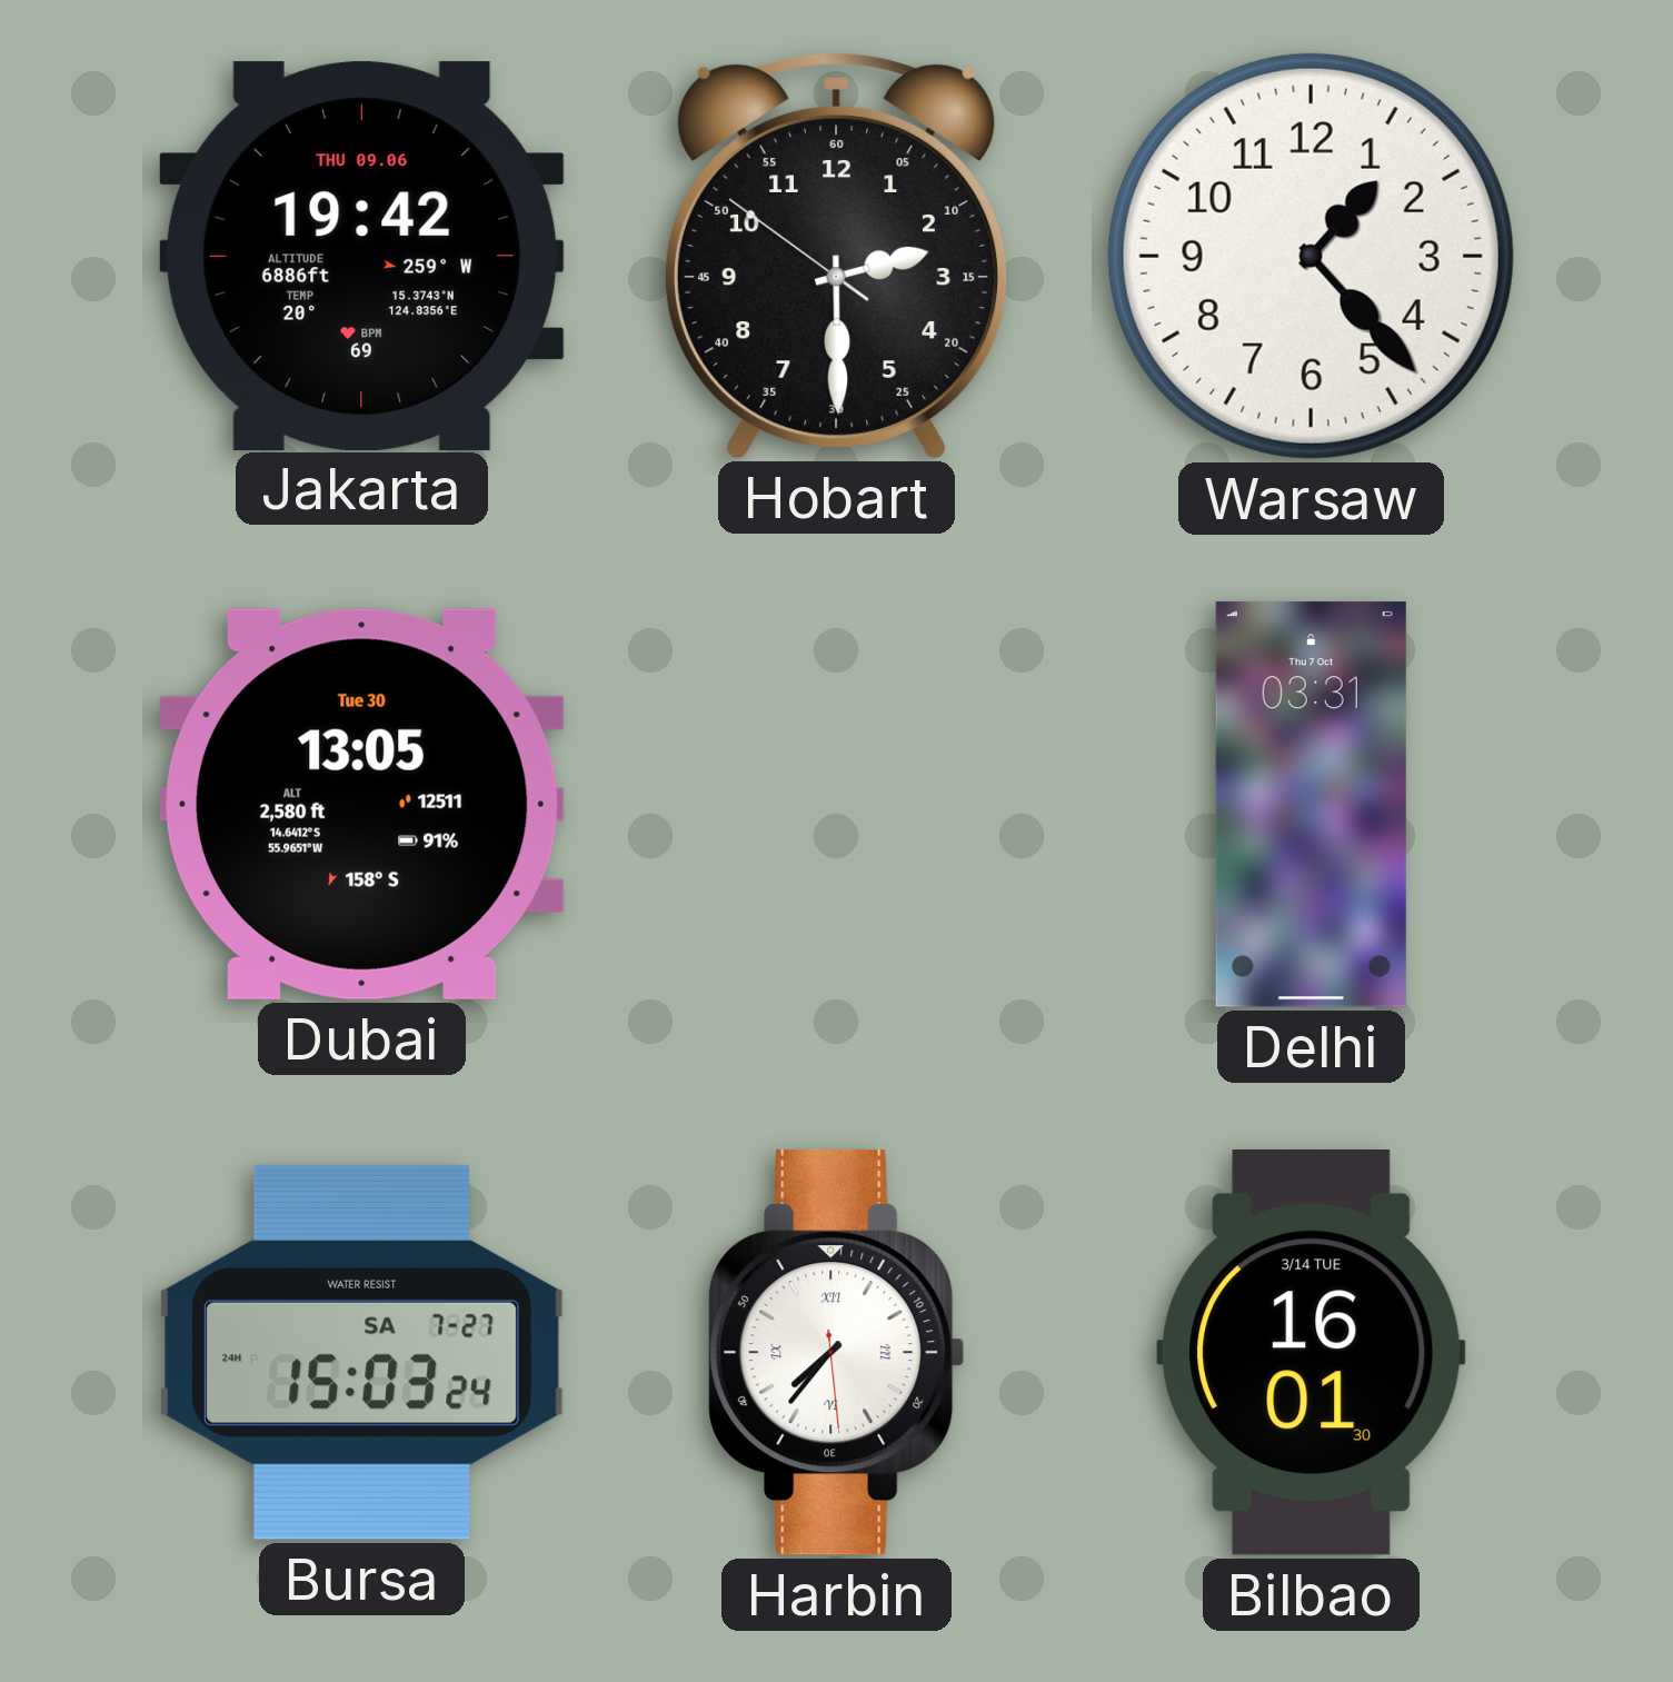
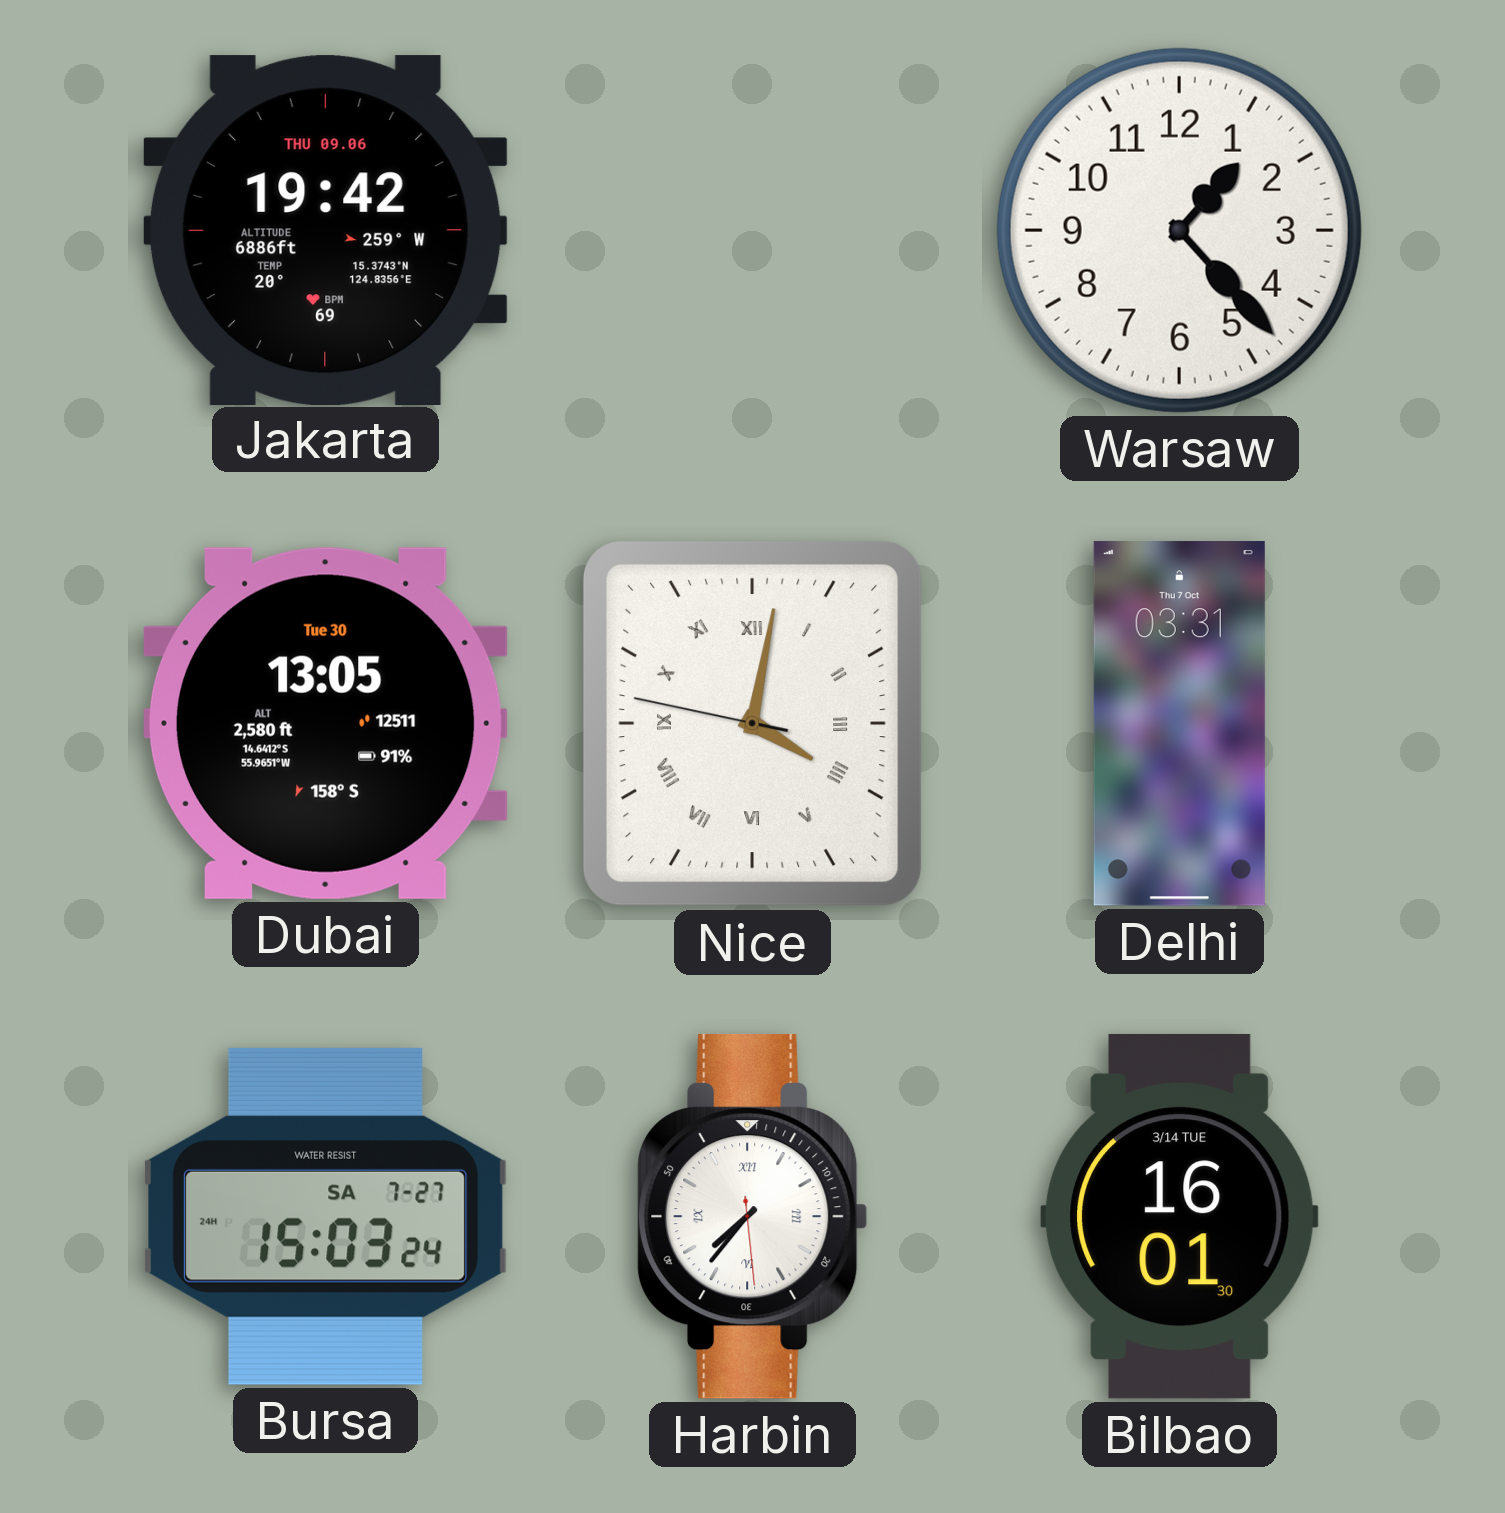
Hobart: 2:29 -> none
Nice: none -> 4:01
